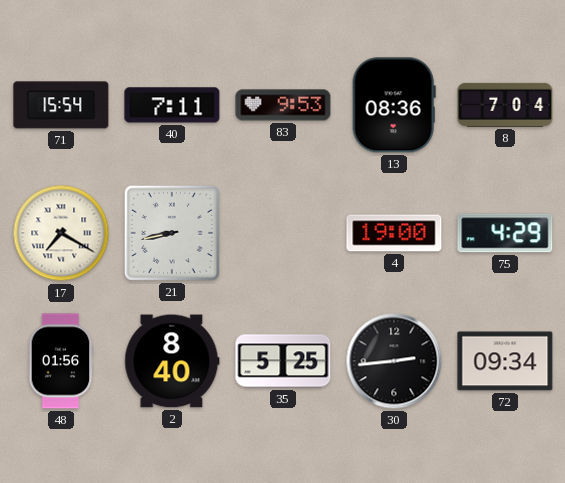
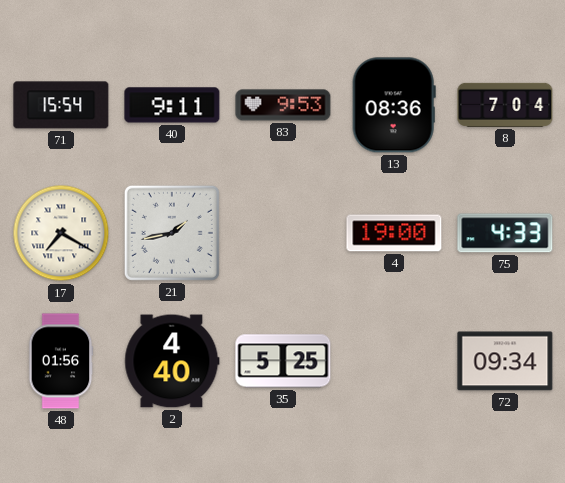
40: 7:11 -> 9:11
21: 8:43 -> 1:43
75: 4:29 -> 4:33
2: 8:40 -> 4:40
30: 2:44 -> none
